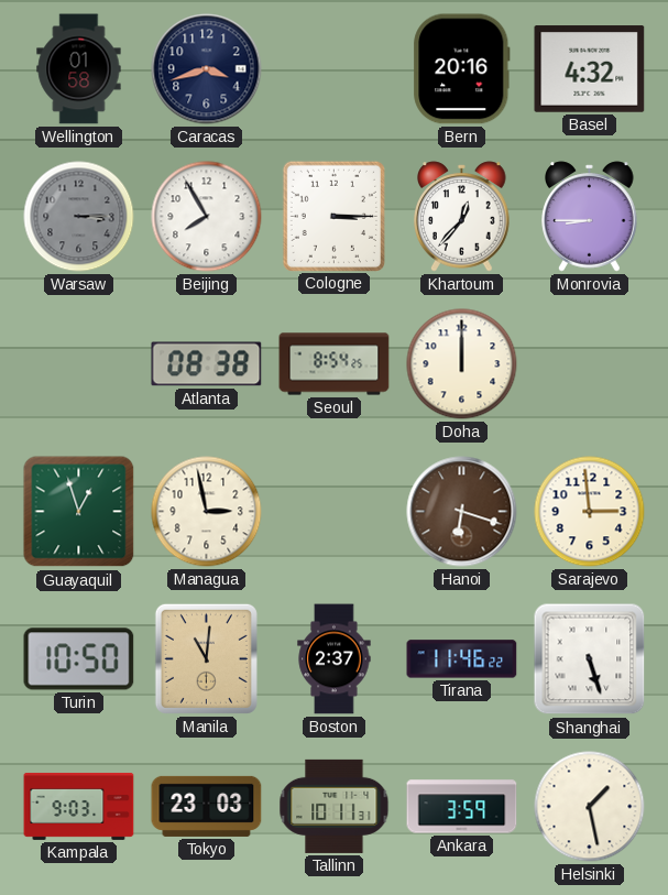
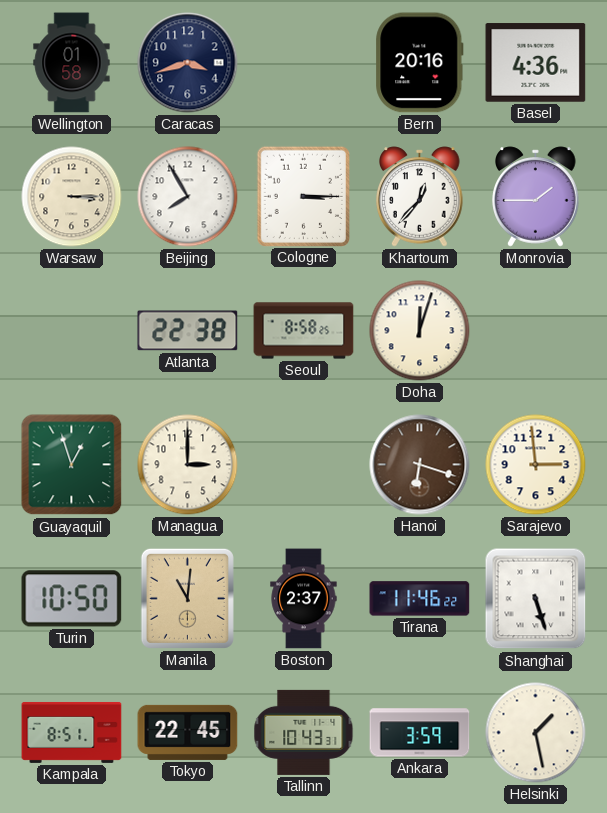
Basel: 4:32 -> 4:36
Warsaw dial: grey -> cream
Monrovia: 8:45 -> 1:45
Atlanta: 08:38 -> 22:38
Seoul: 8:54 -> 8:58
Doha: 12:00 -> 12:03
Managua: 2:58 -> 3:00
Kampala: 9:03 -> 8:51
Tokyo: 23:03 -> 22:45
Tallinn: 10:11 -> 10:43
